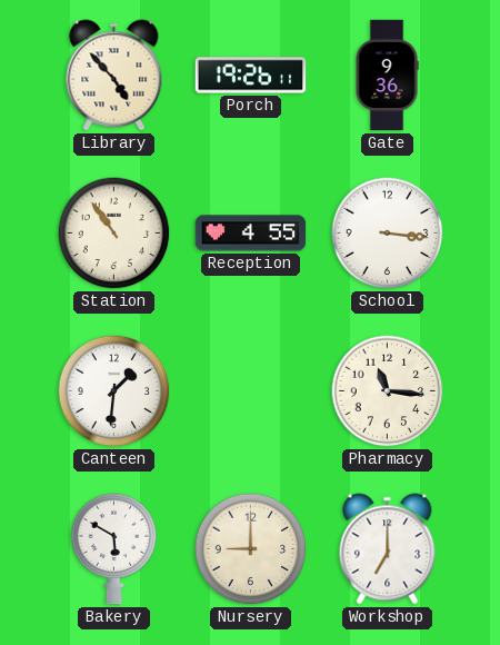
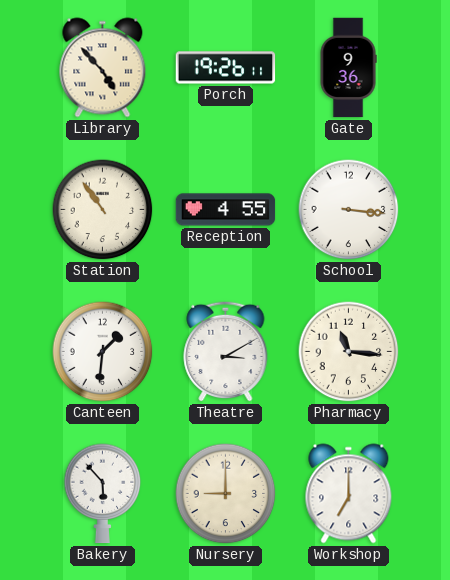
Theatre: none -> 3:10
Bakery: 5:50 -> 5:53
